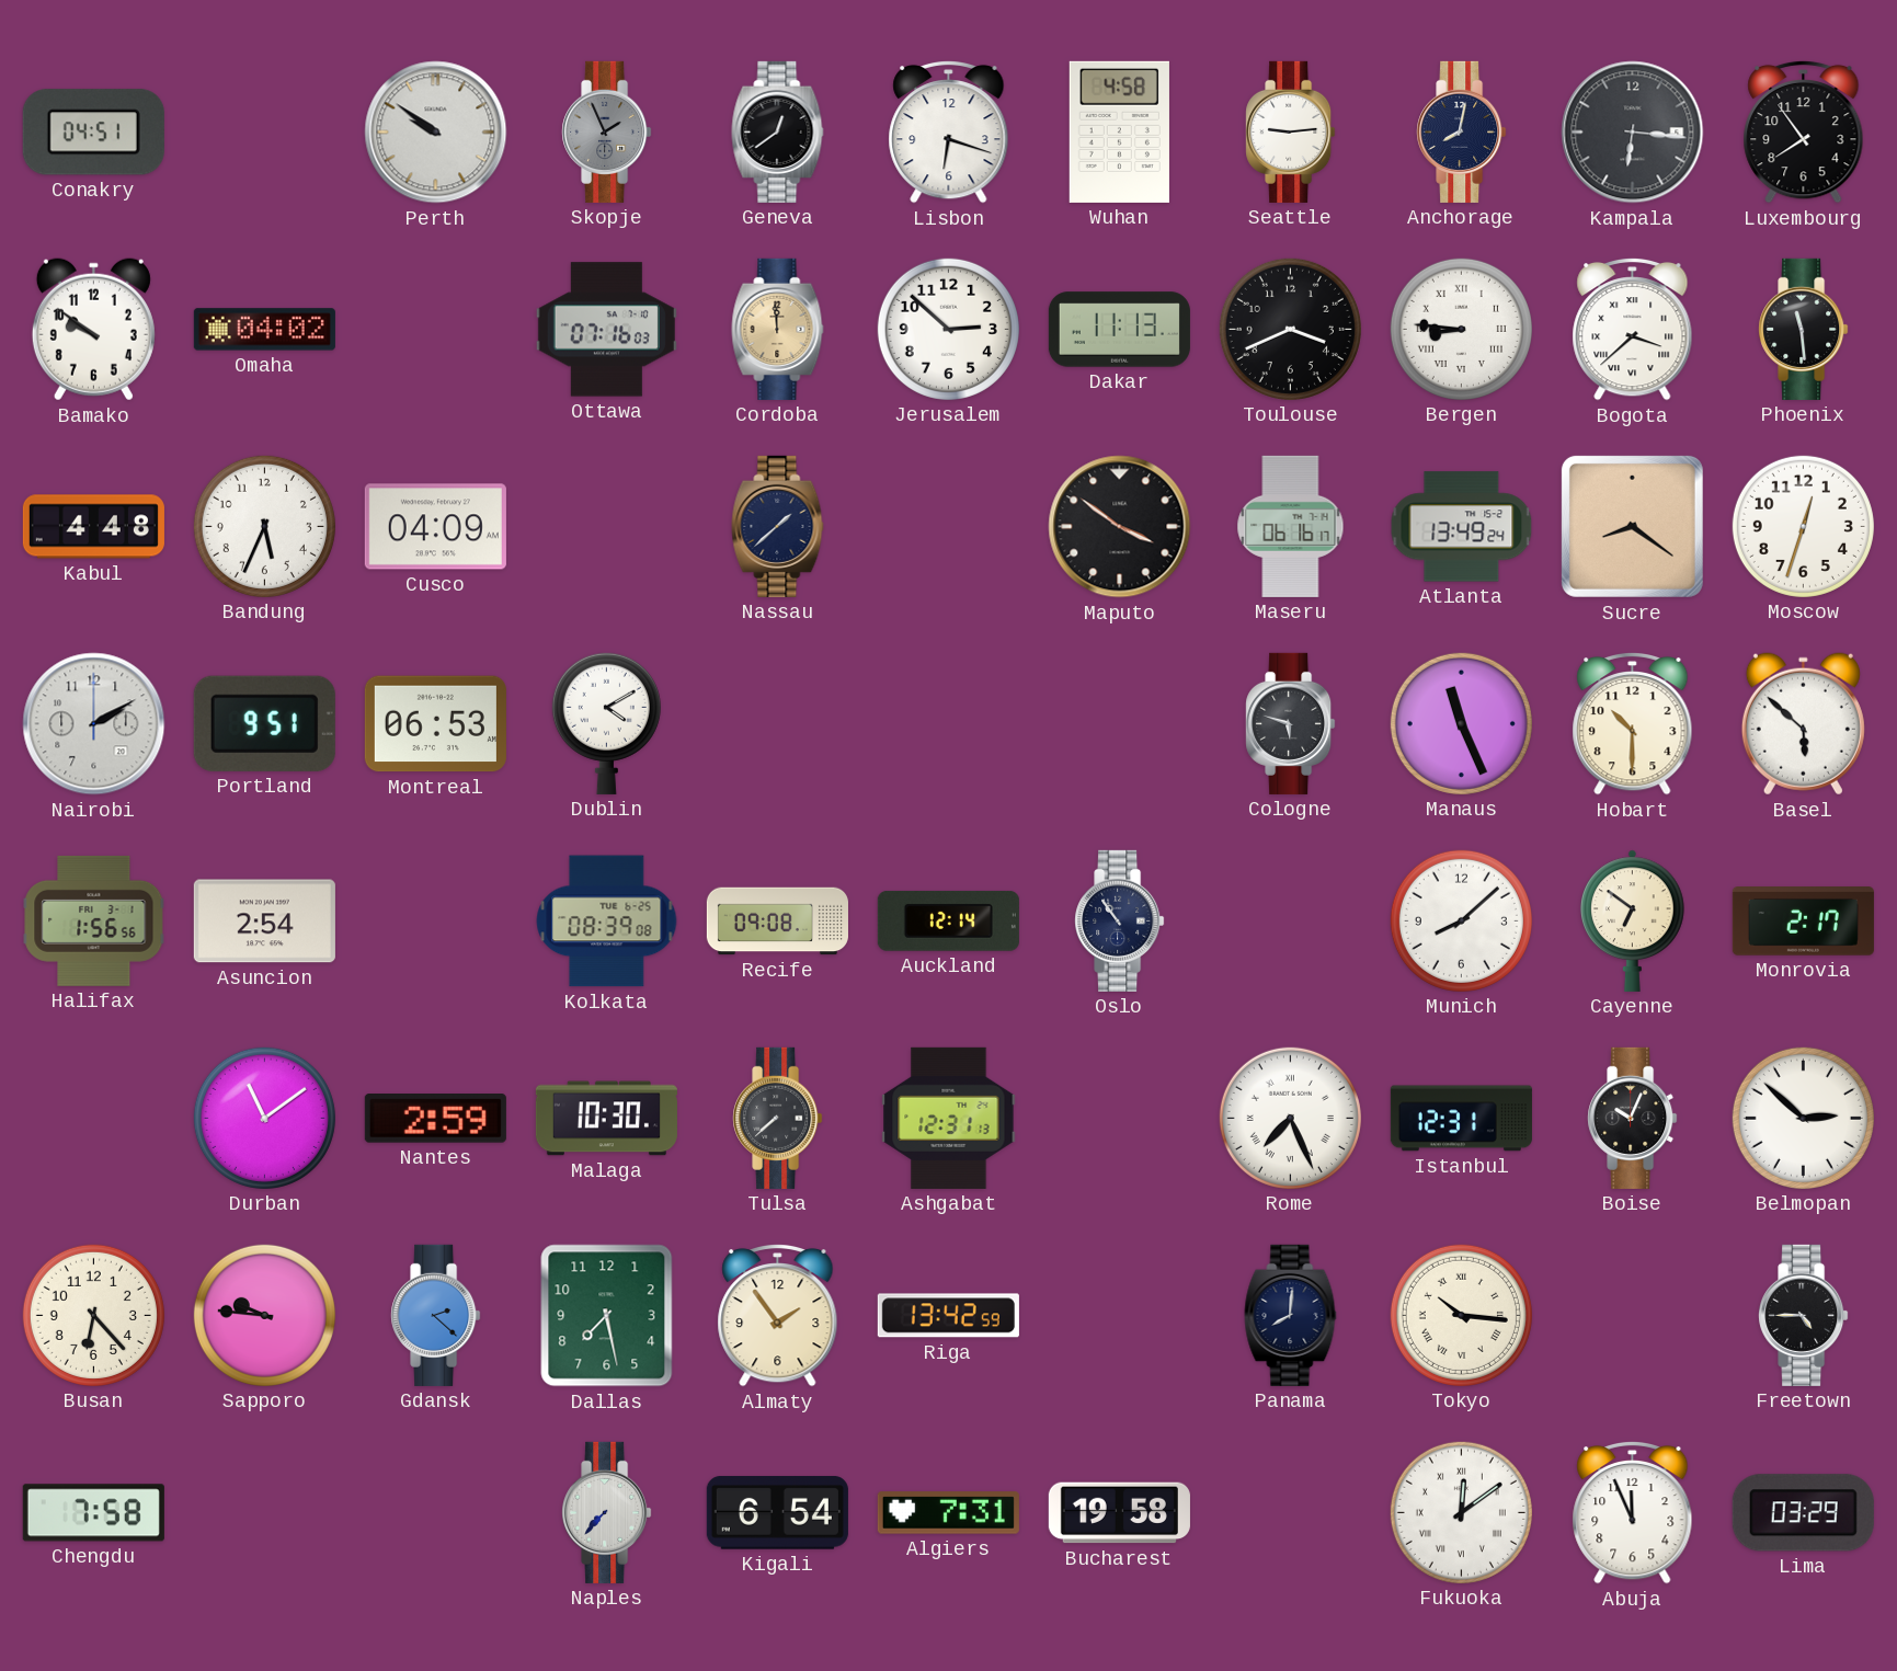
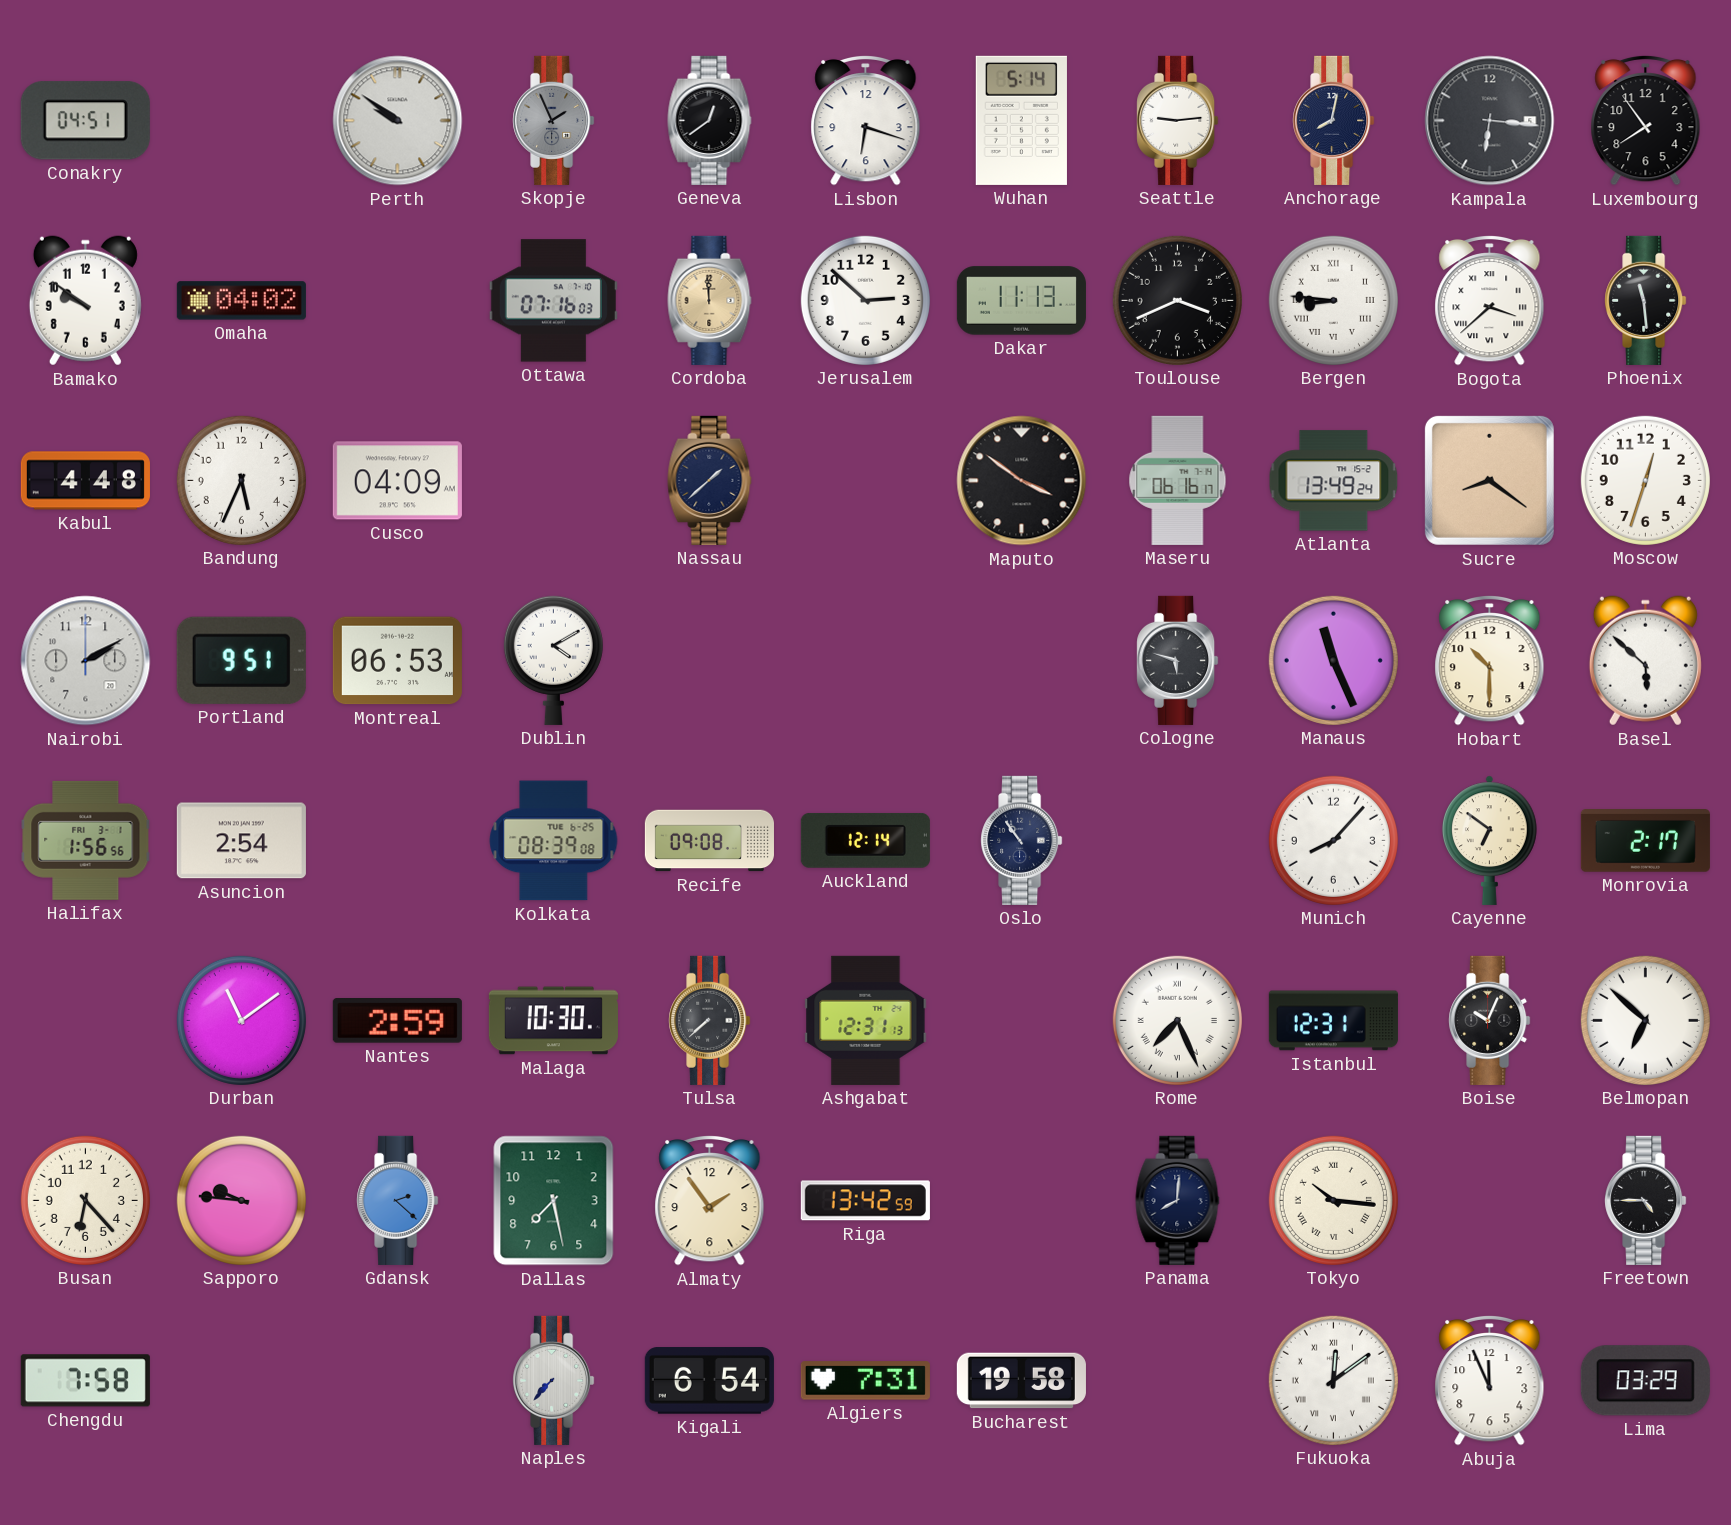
Wuhan: 4:58 -> 5:14
Munich: 8:08 -> 8:07
Belmopan: 2:52 -> 6:52
